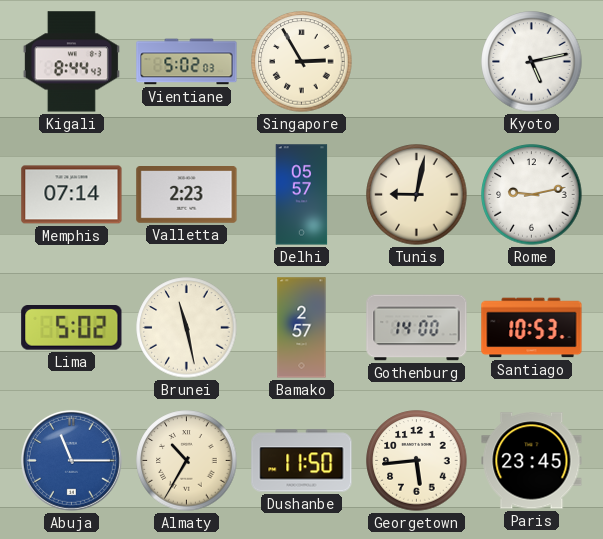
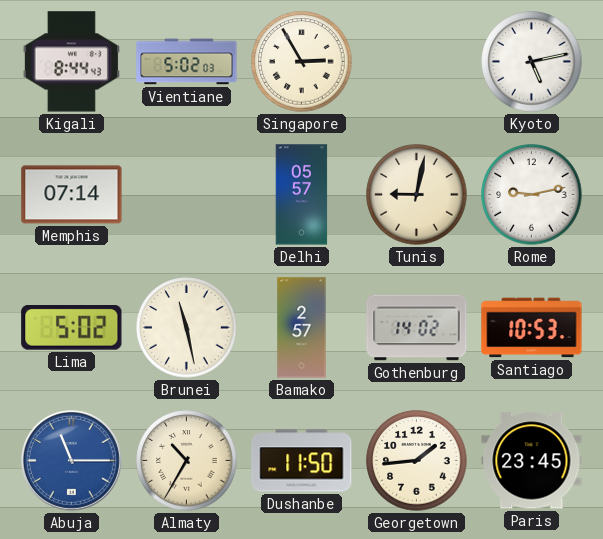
Valletta: 2:23 -> none
Gothenburg: 14:00 -> 14:02
Georgetown: 5:44 -> 1:44
